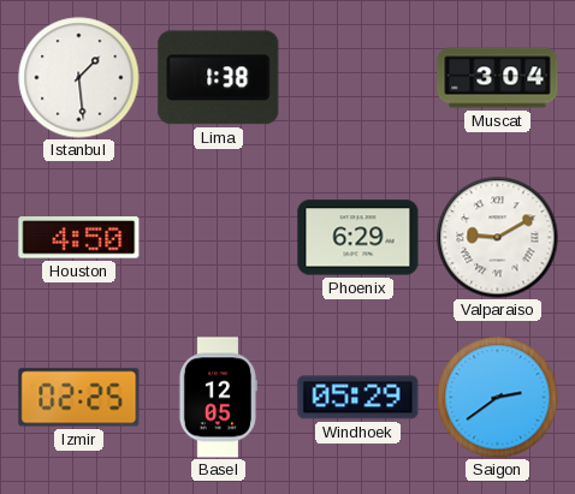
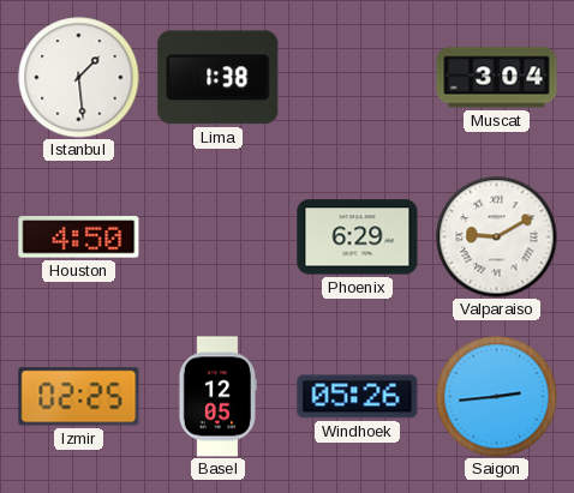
Windhoek: 05:29 -> 05:26
Saigon: 2:39 -> 2:44
